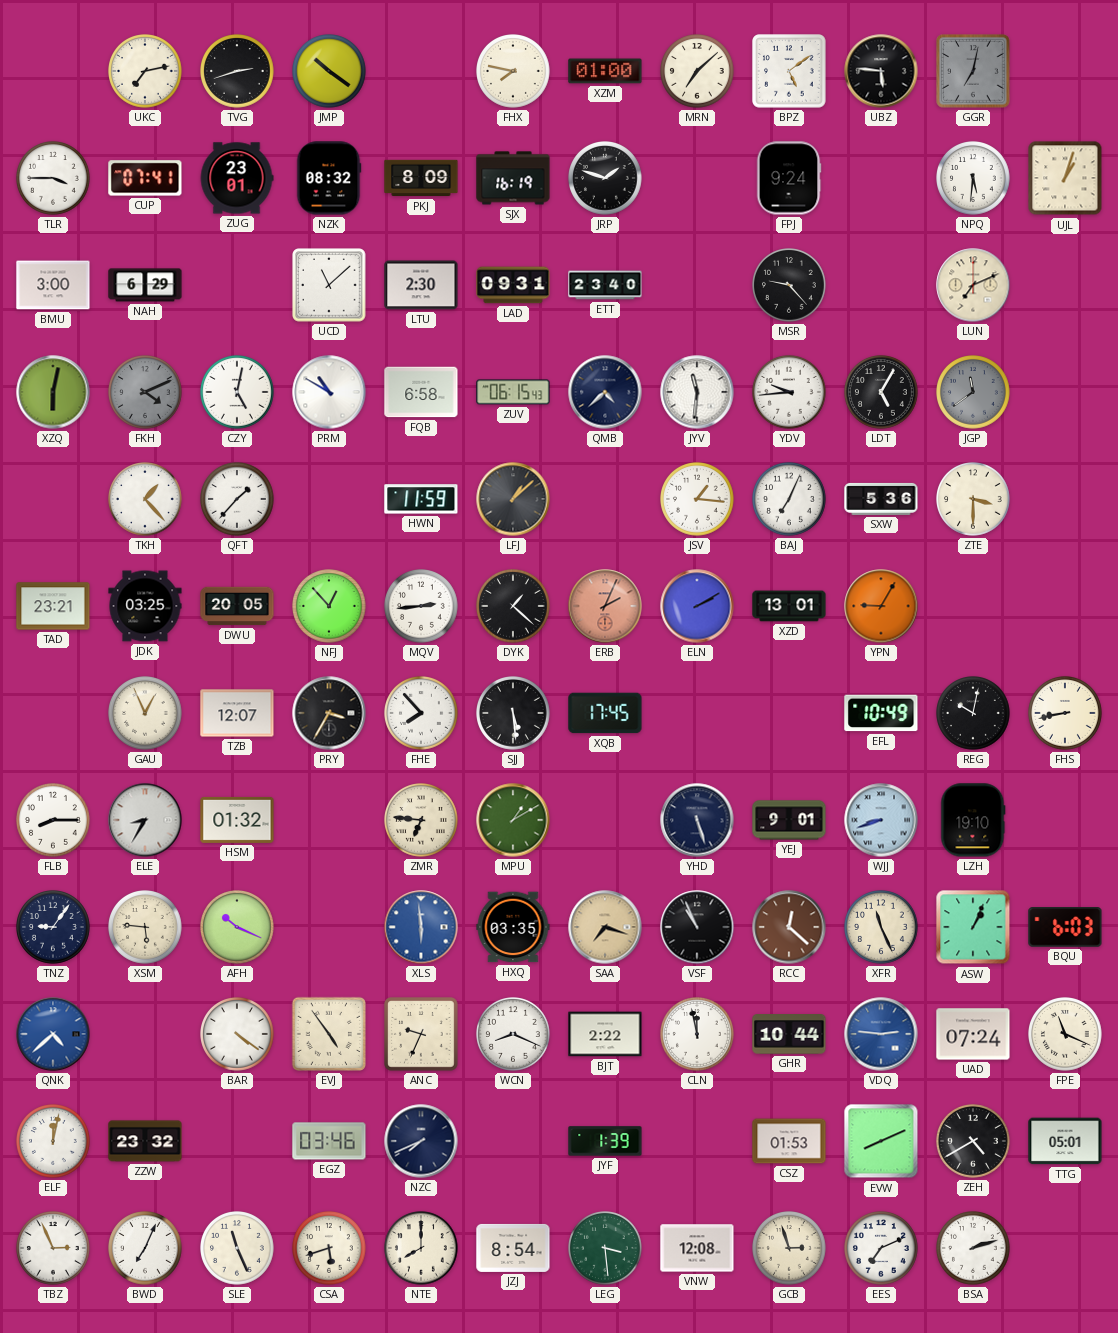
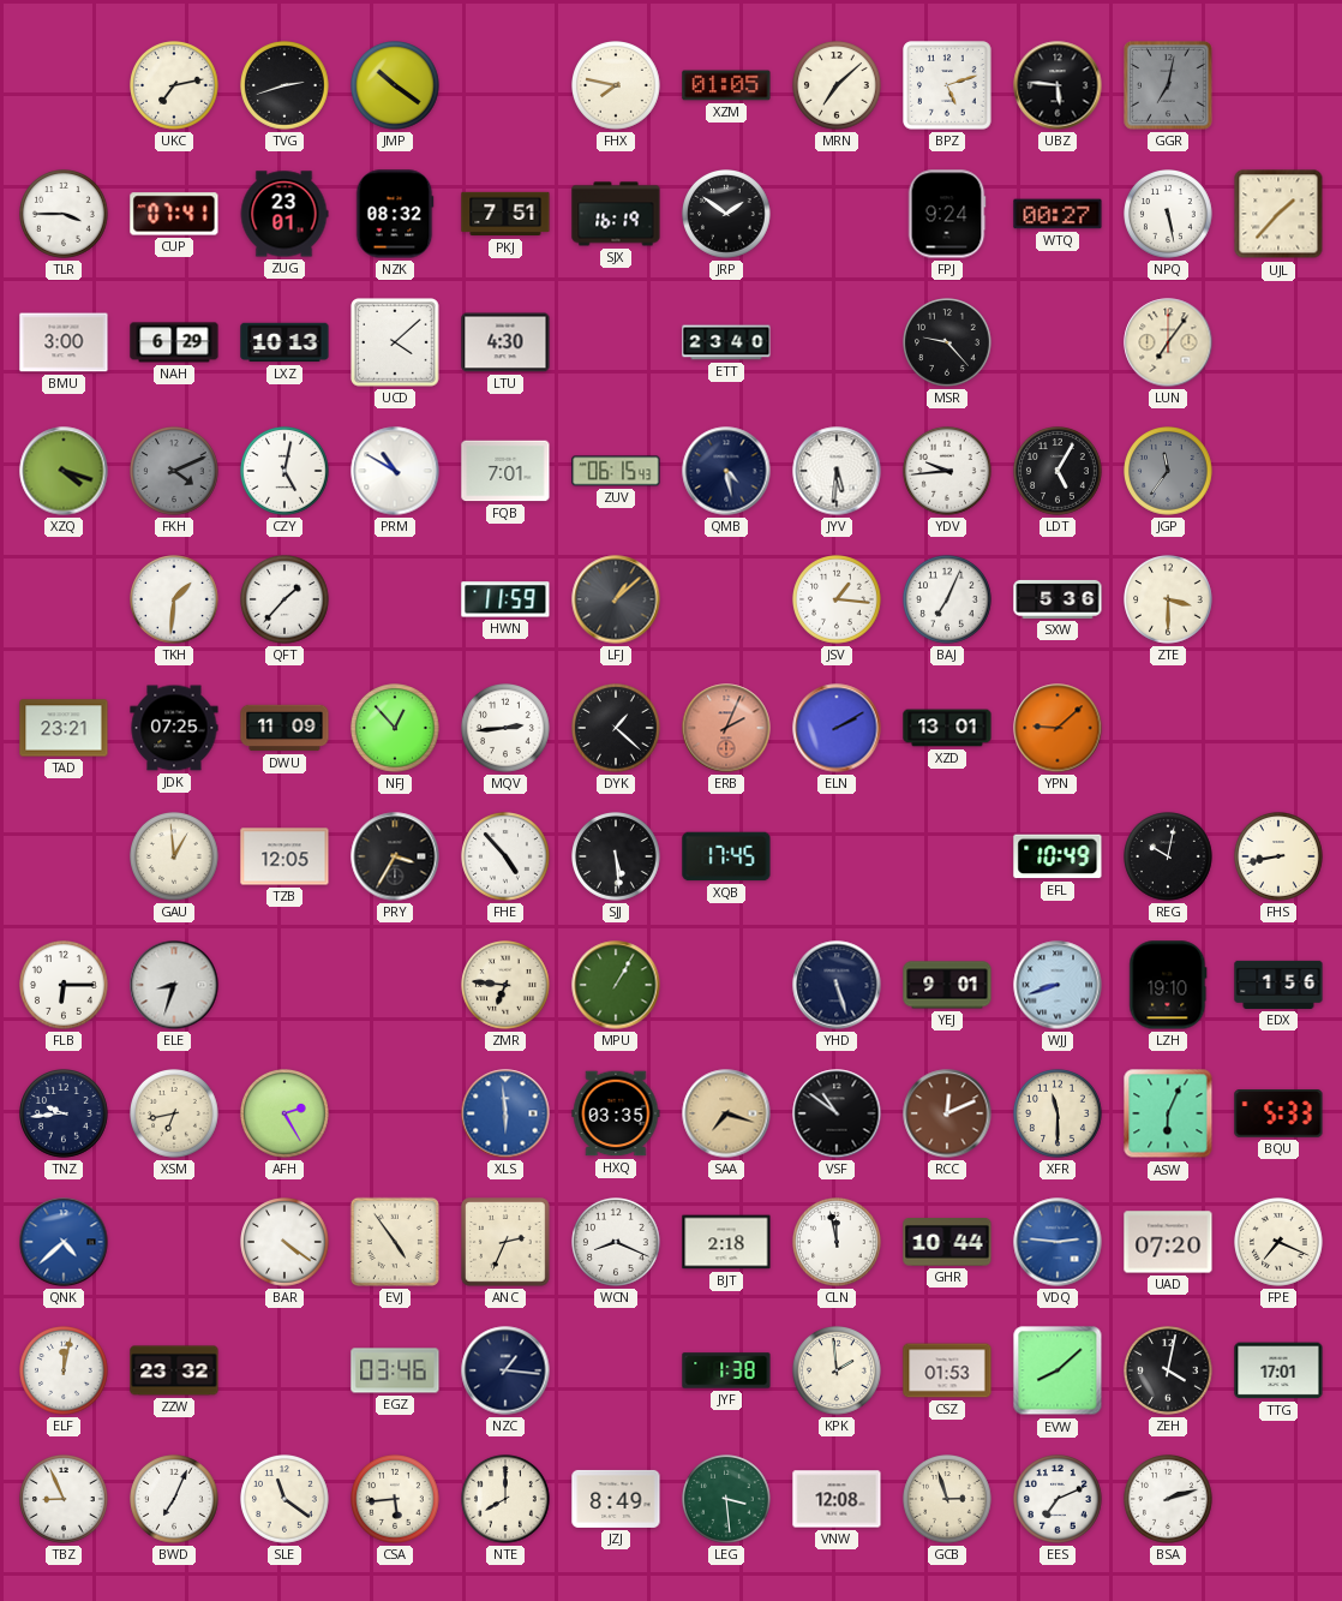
XZM: 01:00 -> 01:05
BPZ: 5:09 -> 5:12
PKJ: 8:09 -> 7:51
JRP: 1:48 -> 1:51
WTQ: none -> 00:27
NPQ: 5:31 -> 5:28
UJL: 1:03 -> 1:37
LXZ: none -> 10:13
UCD: 11:08 -> 4:08
LTU: 2:30 -> 4:30
LAD: 09:31 -> none
LUN: 7:11 -> 7:06
XZQ: 6:02 -> 4:18
FQB: 6:58 -> 7:01
QMB: 4:38 -> 4:28
JYV: 11:31 -> 5:31
JGP: 11:39 -> 11:36
TKH: 1:23 -> 1:31
JDK: 03:25 -> 07:25
DWU: 20:05 -> 11:09
YPN: 9:05 -> 9:08
GAU: 12:56 -> 12:59
TZB: 12:07 -> 12:05
FHE: 7:53 -> 4:53
FLB: 8:15 -> 6:15
ELE: 8:35 -> 8:33
HSM: 01:32 -> none
MPU: 1:10 -> 1:05
EDX: none -> 1:56
TNZ: 9:06 -> 9:44
XSM: 5:46 -> 6:43
AFH: 10:19 -> 2:25
VSF: 10:56 -> 10:51
RCC: 12:22 -> 12:11
XFR: 11:26 -> 11:30
ASW: 1:04 -> 6:04
BQU: 6:03 -> 5:33
ANC: 9:34 -> 2:34
BJT: 2:22 -> 2:18
UAD: 07:24 -> 07:20
FPE: 11:19 -> 7:19
NZC: 7:41 -> 1:16
JYF: 1:39 -> 1:38
KPK: none -> 1:59
EVW: 8:11 -> 8:08
ZEH: 4:40 -> 4:02
TTG: 05:01 -> 17:01
TBZ: 2:56 -> 8:56
SLE: 11:26 -> 11:21
CSA: 5:42 -> 5:44
JZJ: 8:54 -> 8:49
